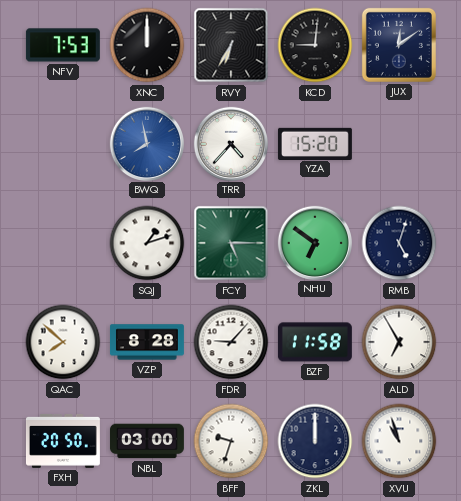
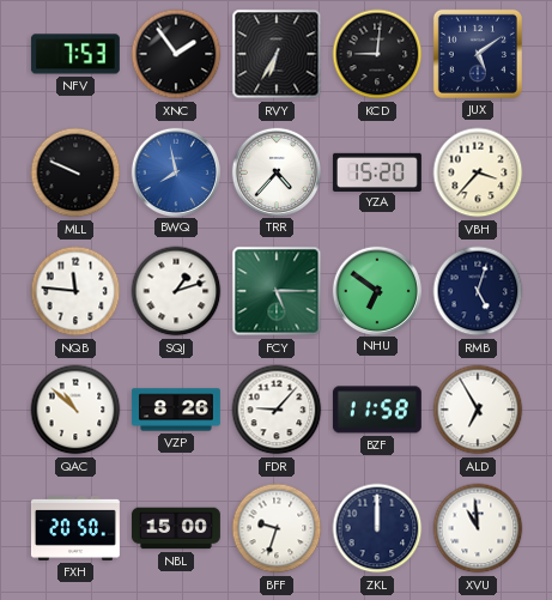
XNC: 12:00 -> 1:54
JUX: 12:09 -> 5:09
MLL: none -> 9:49
VBH: none -> 3:37
NQB: none -> 11:46
QAC: 7:52 -> 10:52
VZP: 8:28 -> 8:26
NBL: 03:00 -> 15:00
XVU: 10:57 -> 10:59
